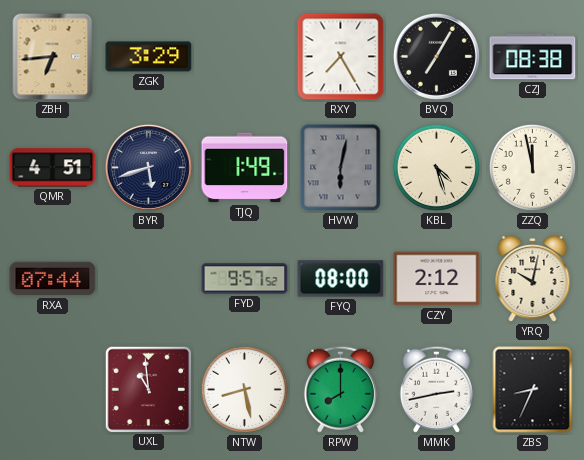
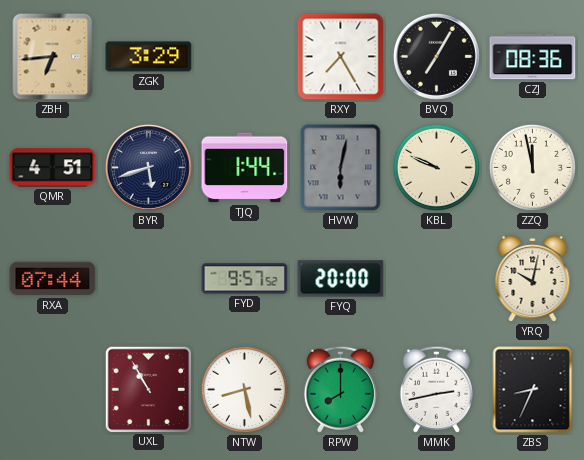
CZJ: 08:38 -> 08:36
TJQ: 1:49 -> 1:44
KBL: 4:27 -> 9:49
FYQ: 08:00 -> 20:00
CZY: 2:12 -> none
UXL: 10:59 -> 10:55
